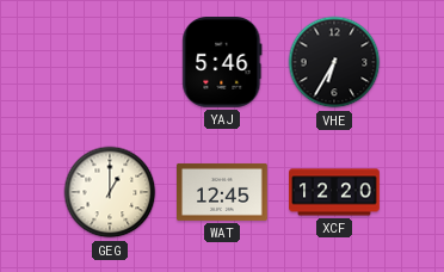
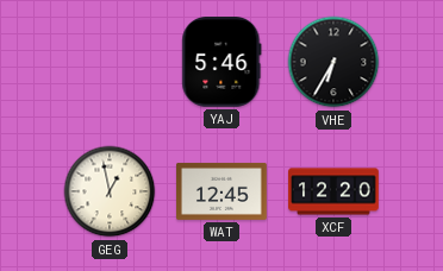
GEG: 1:00 -> 12:58
